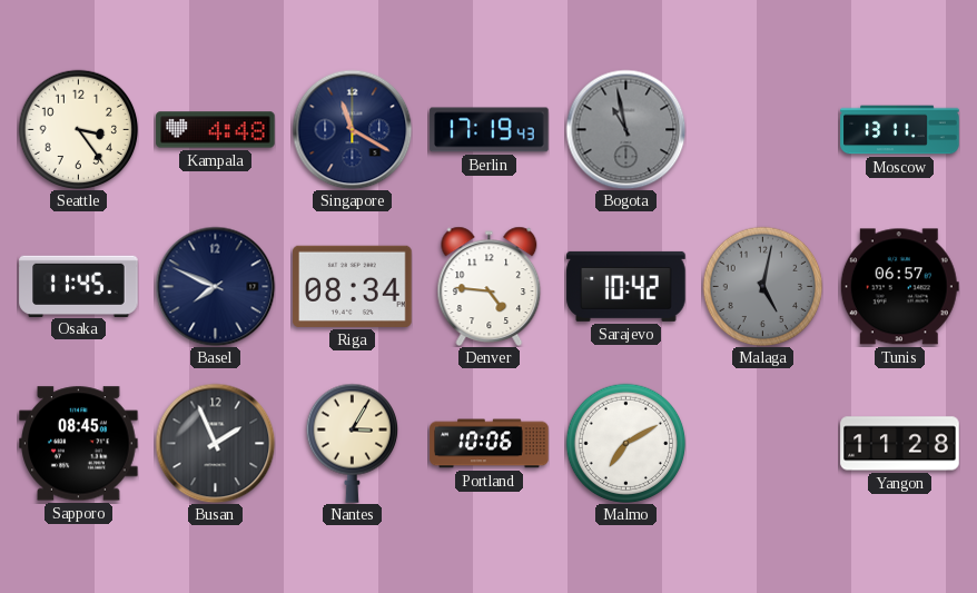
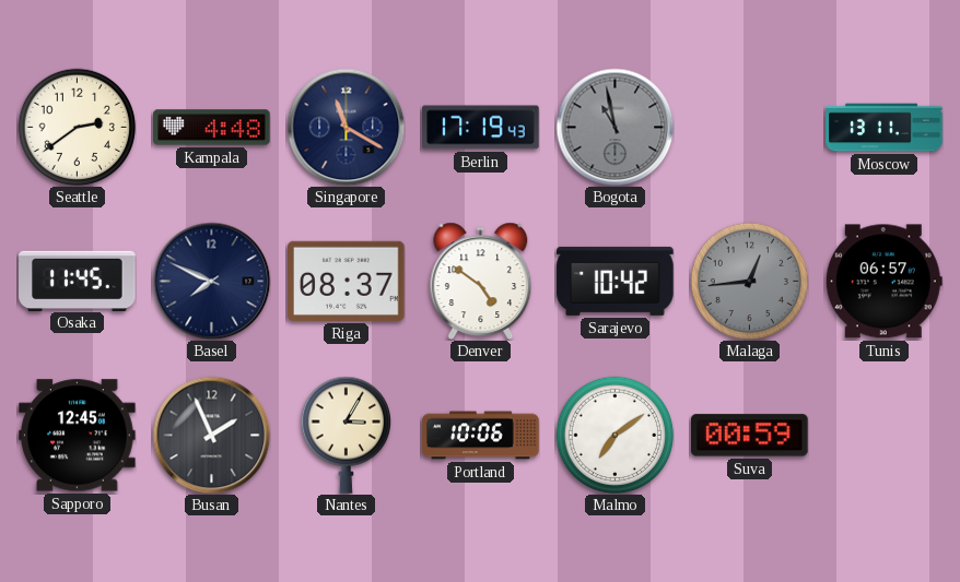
Seattle: 3:24 -> 2:39
Riga: 08:34 -> 08:37
Denver: 4:46 -> 4:51
Malaga: 5:02 -> 12:44
Sapporo: 08:45 -> 12:45
Malmo: 7:10 -> 7:09
Suva: none -> 00:59
Yangon: 11:28 -> none
